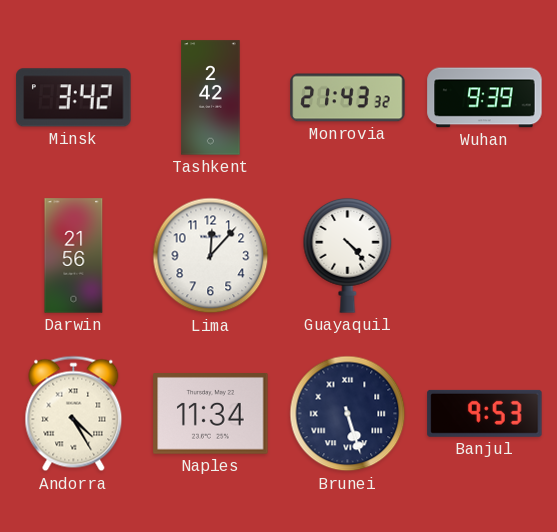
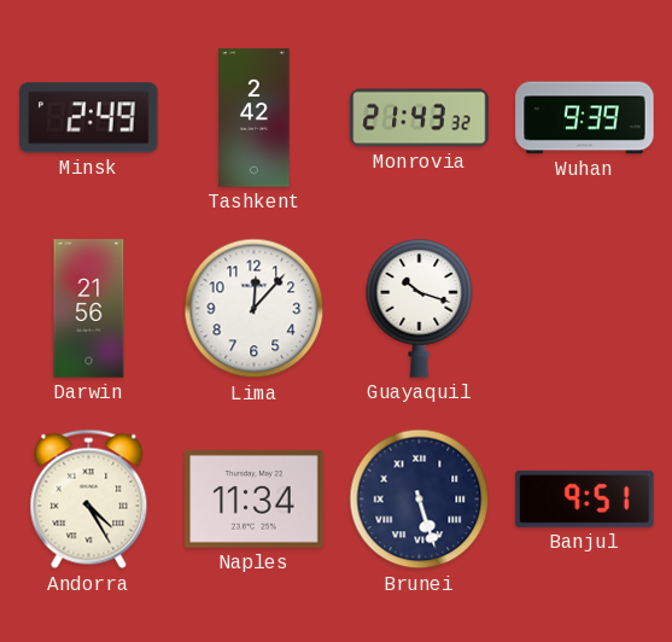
Minsk: 3:42 -> 2:49
Guayaquil: 4:23 -> 10:18
Banjul: 9:53 -> 9:51
